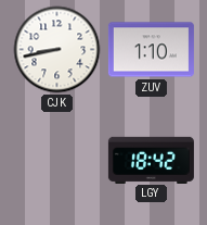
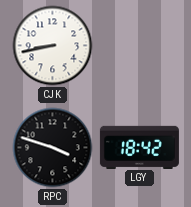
ZUV: 1:10 -> none
RPC: none -> 3:48
